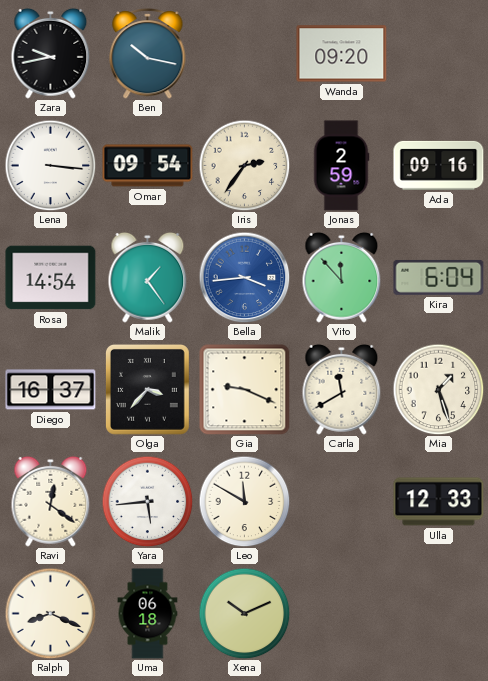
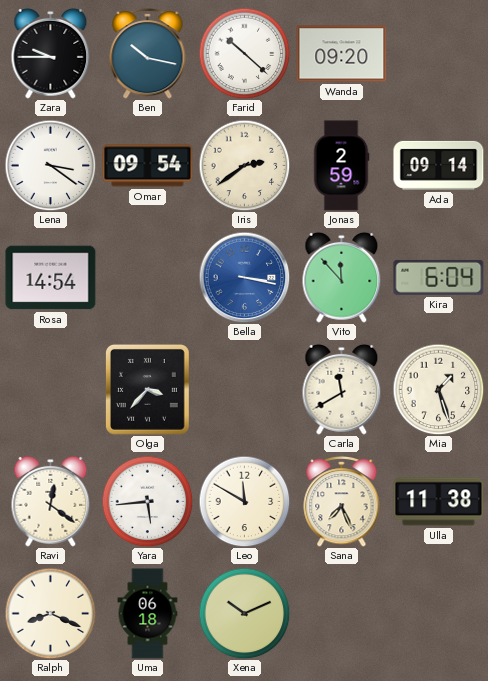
Zara: 9:43 -> 9:45
Farid: none -> 10:22
Lena: 3:16 -> 3:21
Iris: 2:36 -> 2:39
Ada: 09:16 -> 09:14
Malik: 1:24 -> none
Bella: 3:44 -> 3:17
Diego: 16:37 -> none
Gia: 9:19 -> none
Sana: none -> 7:26
Ulla: 12:33 -> 11:38
